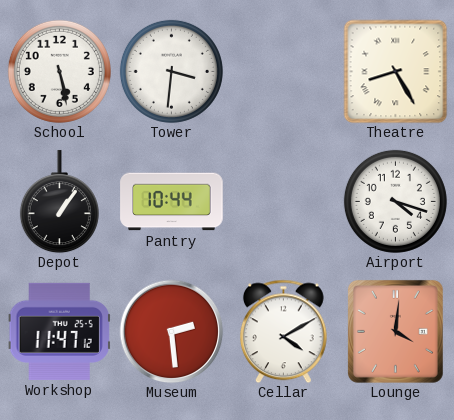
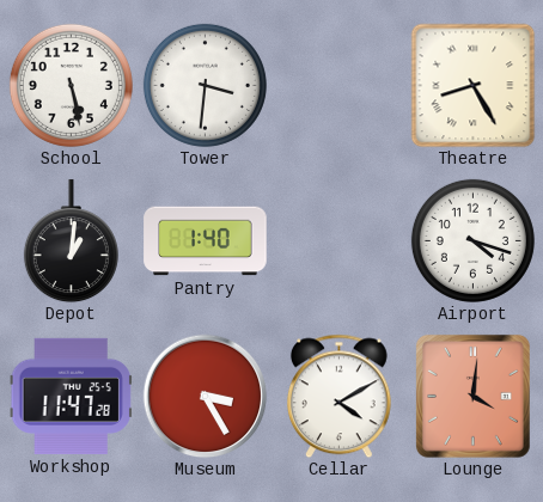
Depot: 1:06 -> 1:01
Pantry: 10:44 -> 1:40
Workshop: 11:47:12 -> 11:47:28
Museum: 2:29 -> 3:25
